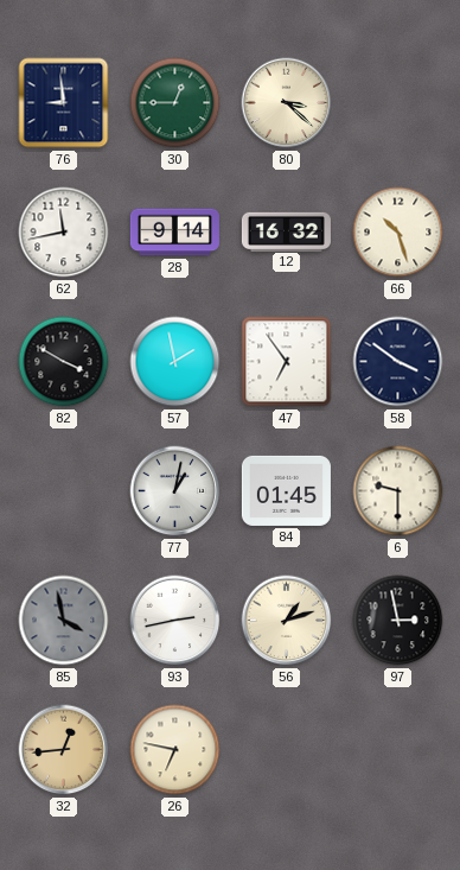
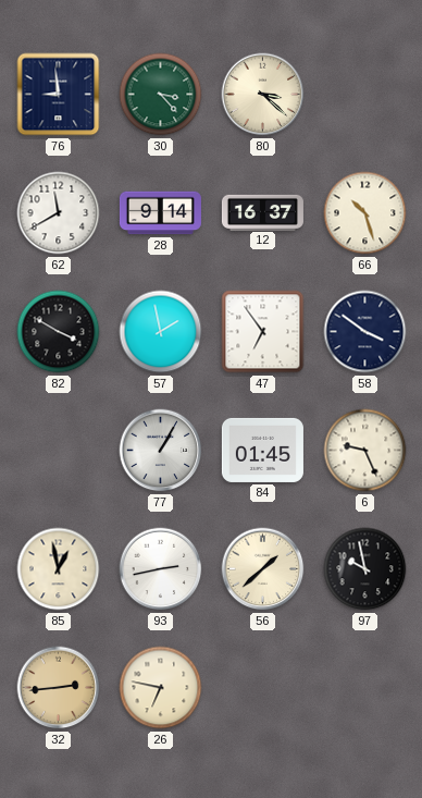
30: 12:45 -> 3:23
62: 11:43 -> 11:40
12: 16:32 -> 16:37
77: 1:02 -> 1:05
6: 9:30 -> 9:26
85: 3:58 -> 12:58
85 dial: grey -> cream
56: 1:12 -> 1:38
97: 2:58 -> 9:58
32: 12:44 -> 2:44
